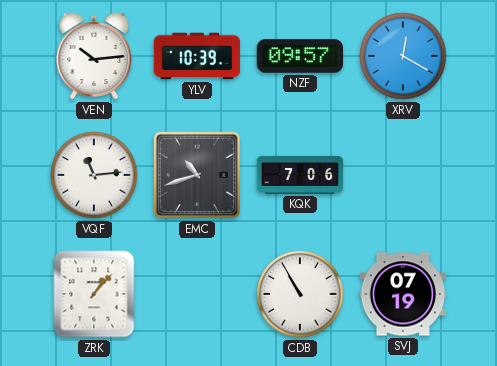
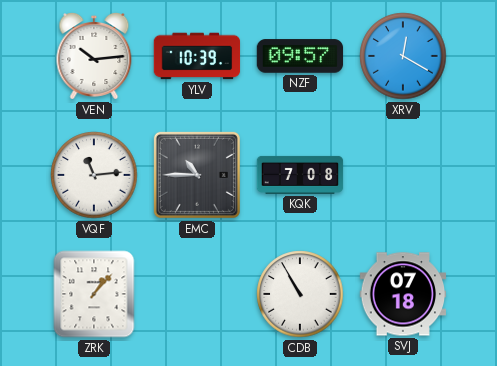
EMC: 10:42 -> 10:45
KQK: 7:06 -> 7:08
SVJ: 07:19 -> 07:18
